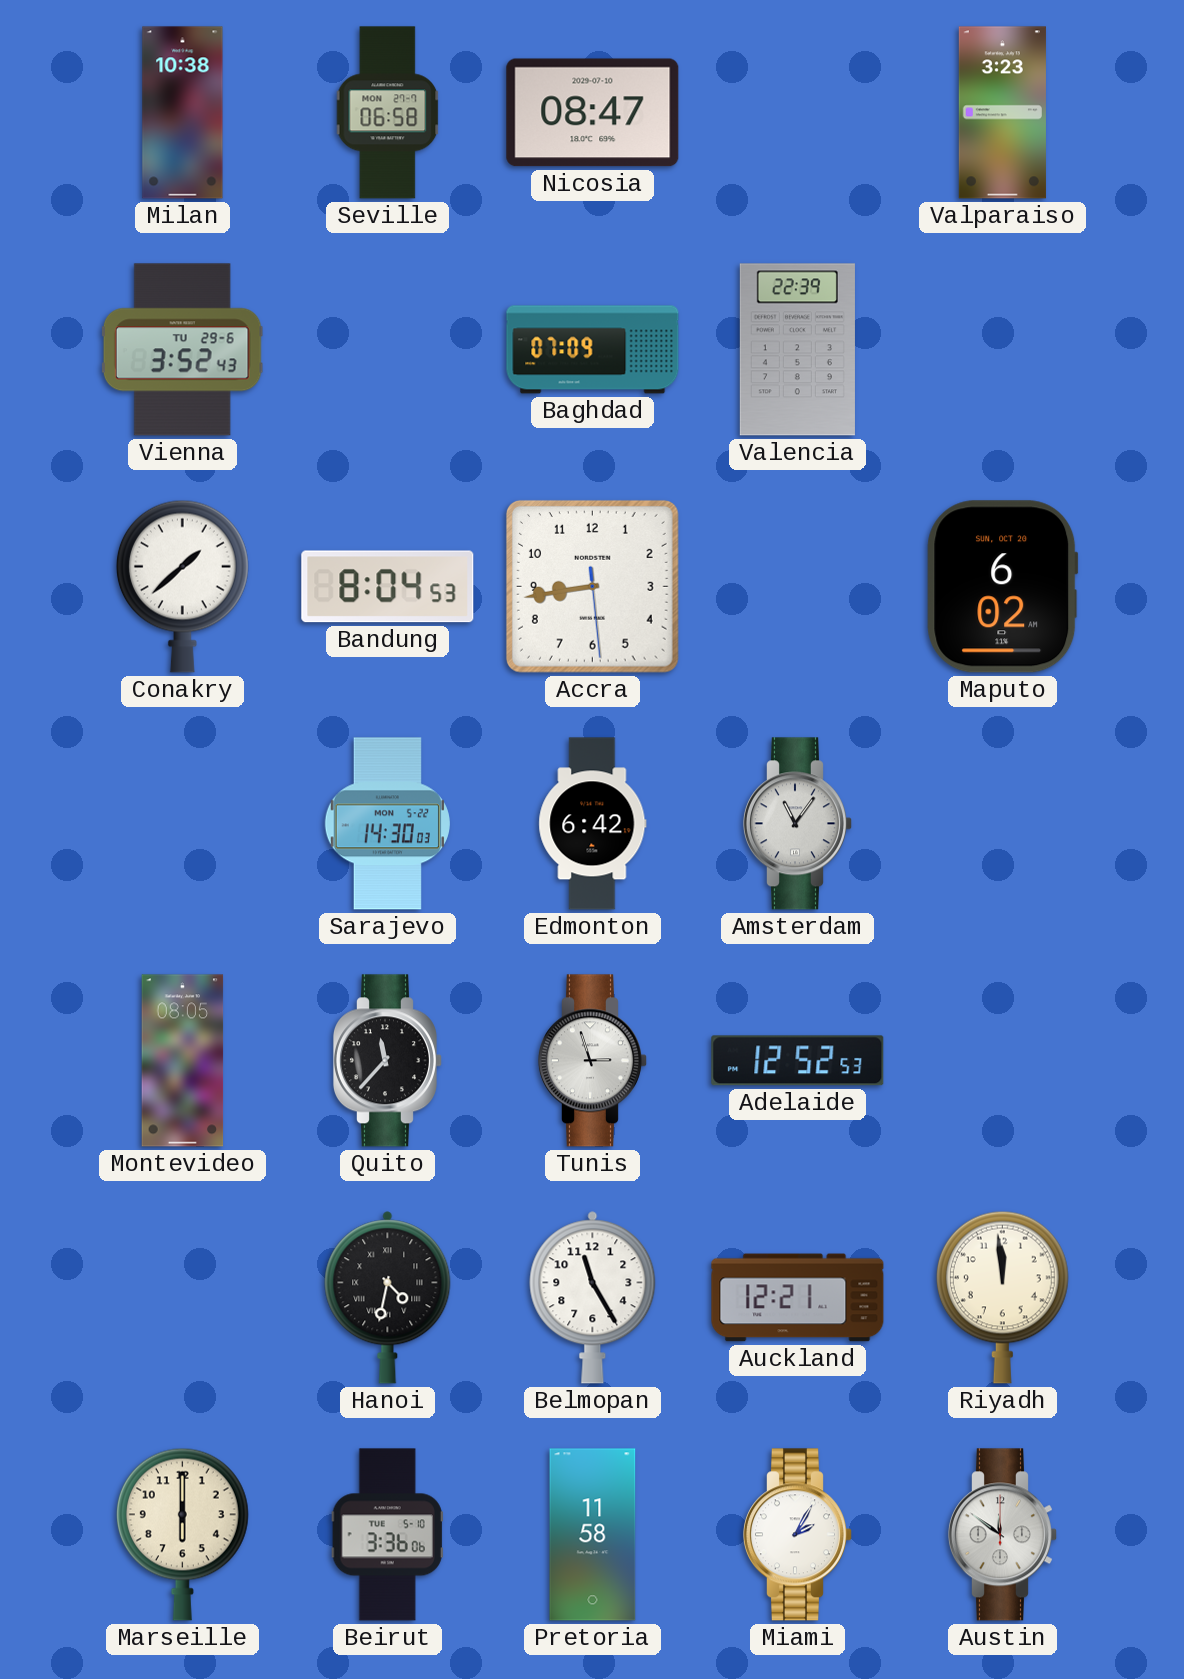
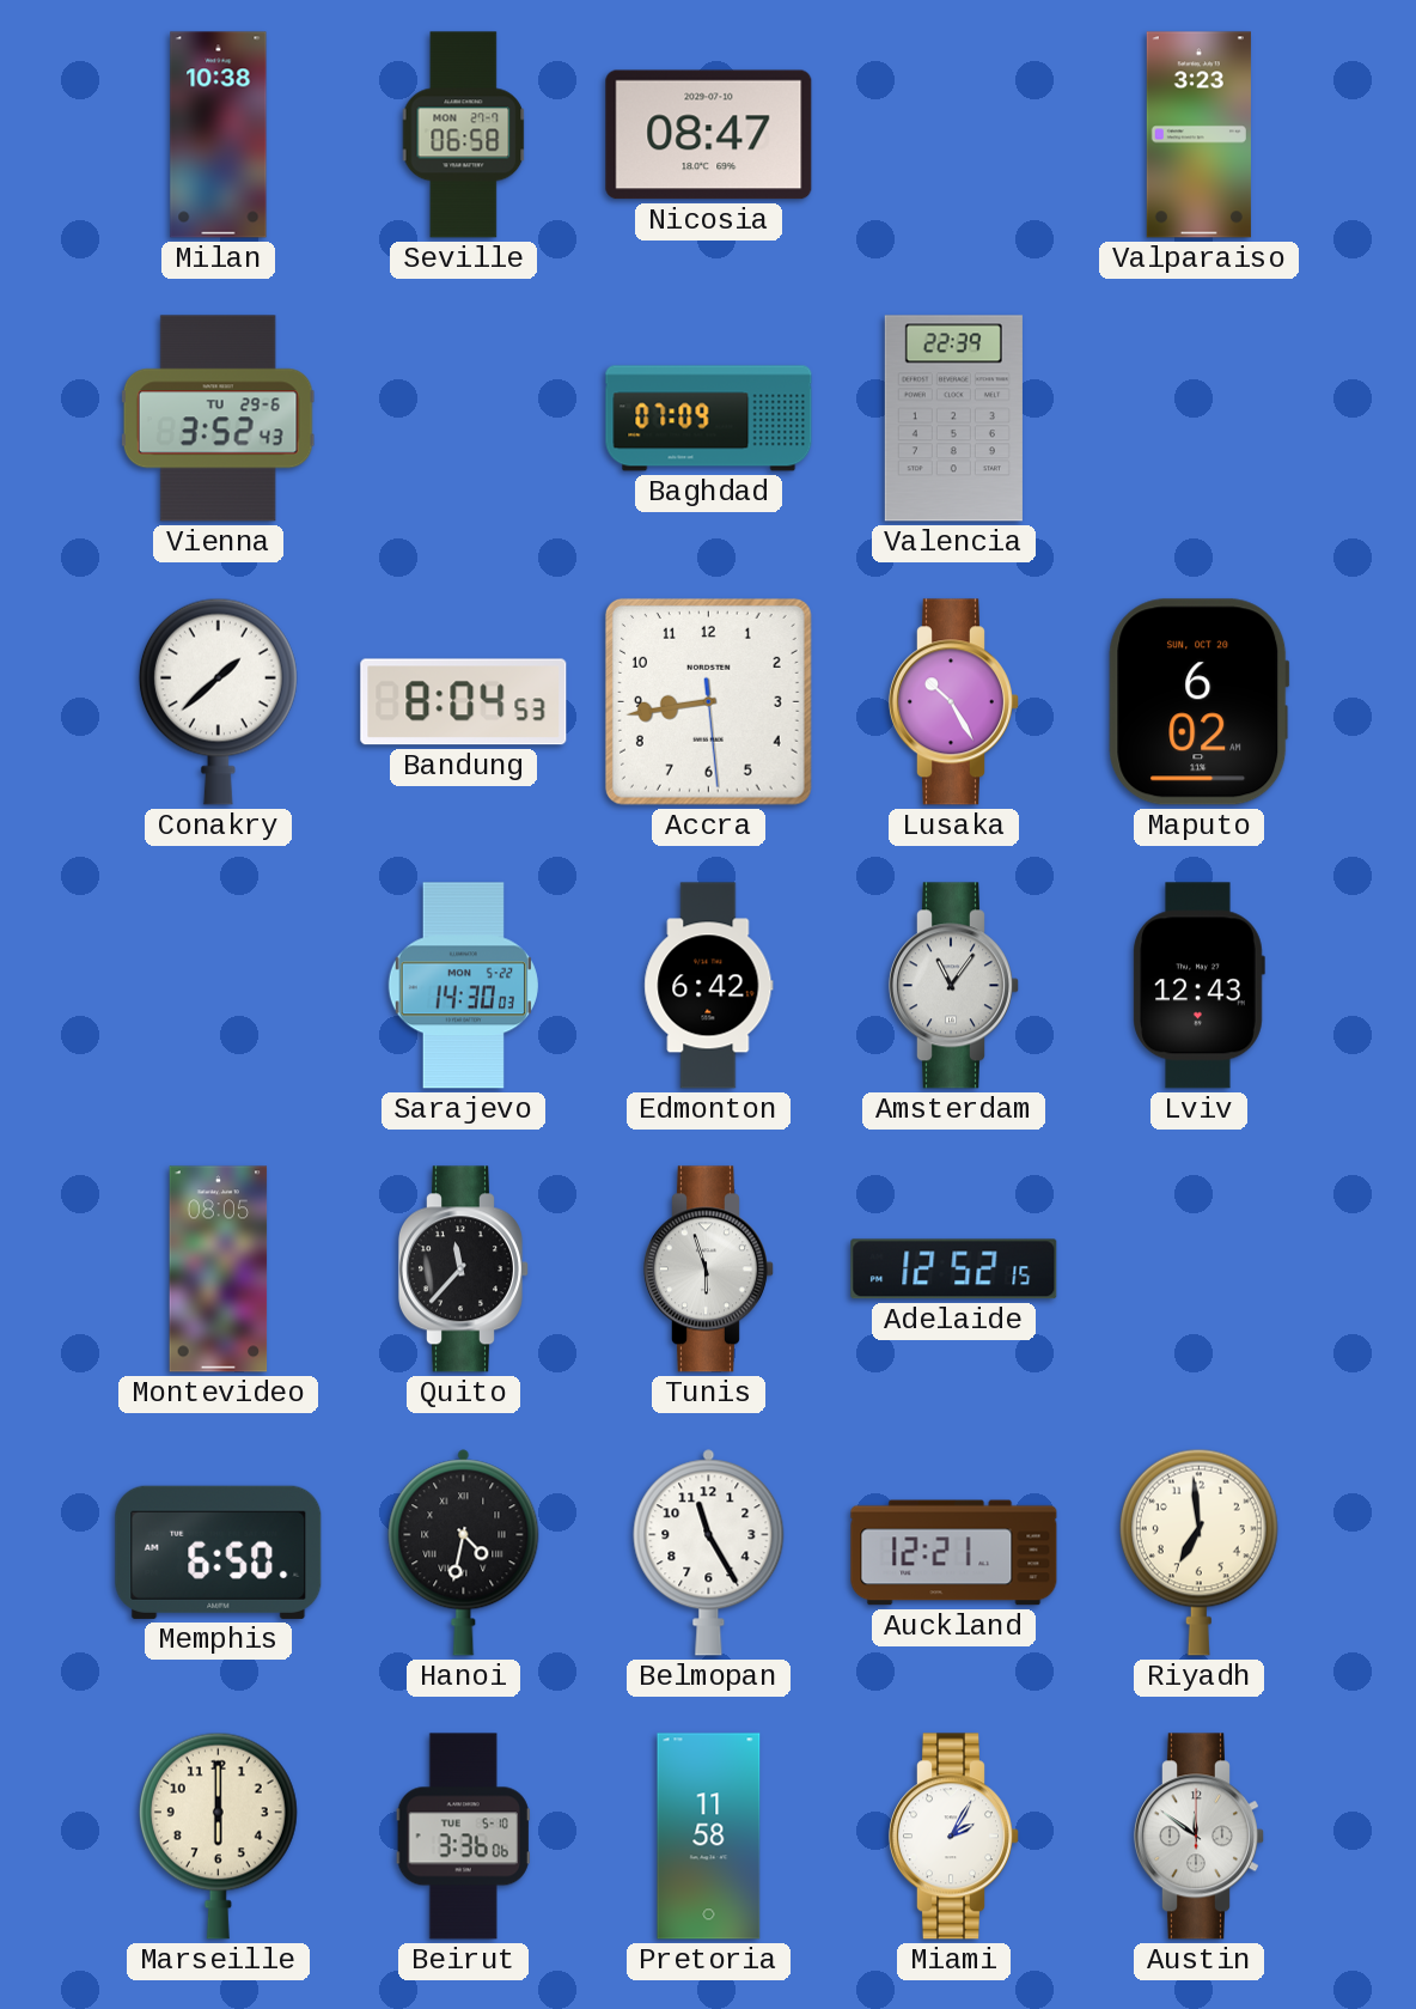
Lusaka: none -> 10:25
Lviv: none -> 12:43
Tunis: 2:57 -> 5:57
Adelaide: 12:52:53 -> 12:52:15
Memphis: none -> 6:50
Riyadh: 11:59 -> 6:59
